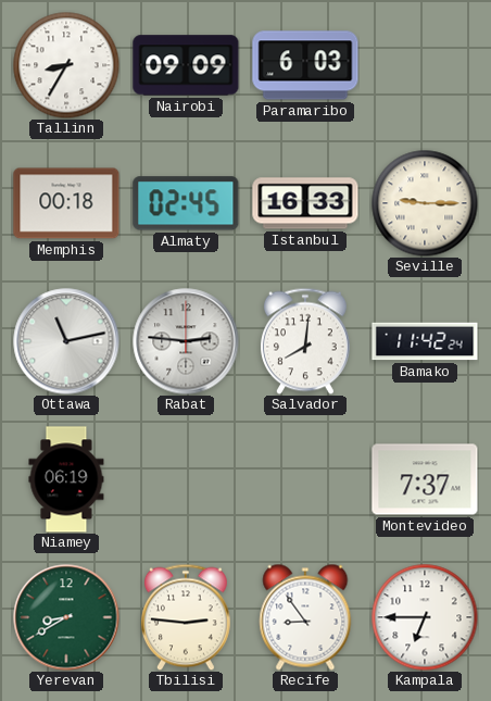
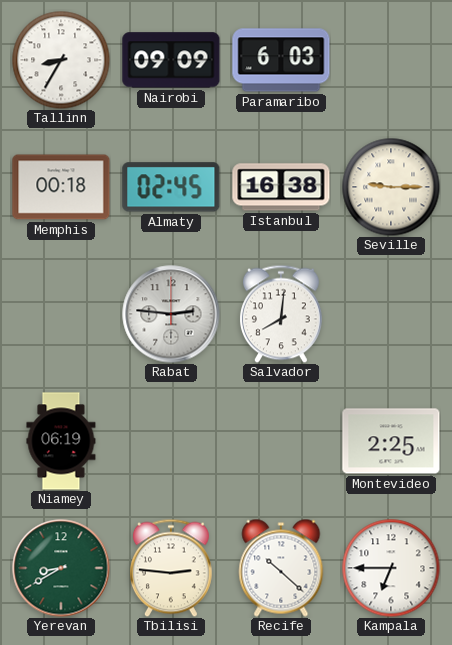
Istanbul: 16:33 -> 16:38
Ottawa: 11:13 -> none
Bamako: 11:42 -> none
Montevideo: 7:37 -> 2:25
Recife: 8:54 -> 10:22
